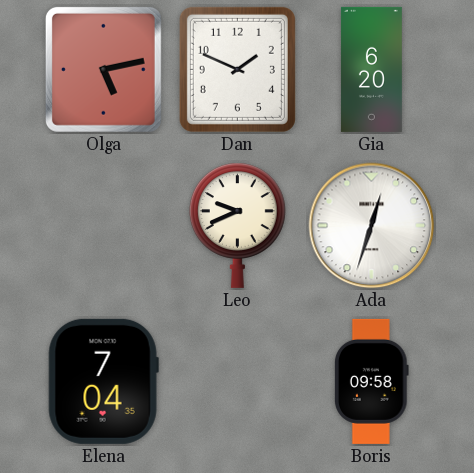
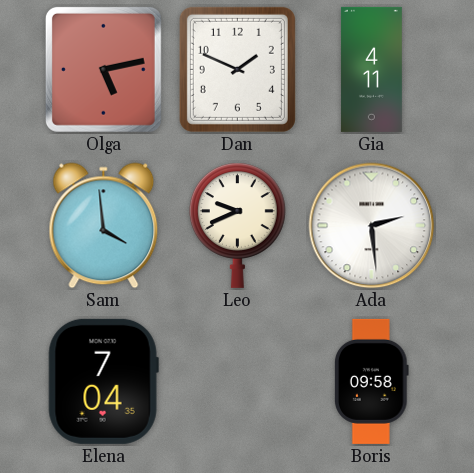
Gia: 6:20 -> 4:11
Sam: none -> 3:59
Ada: 12:33 -> 2:29
